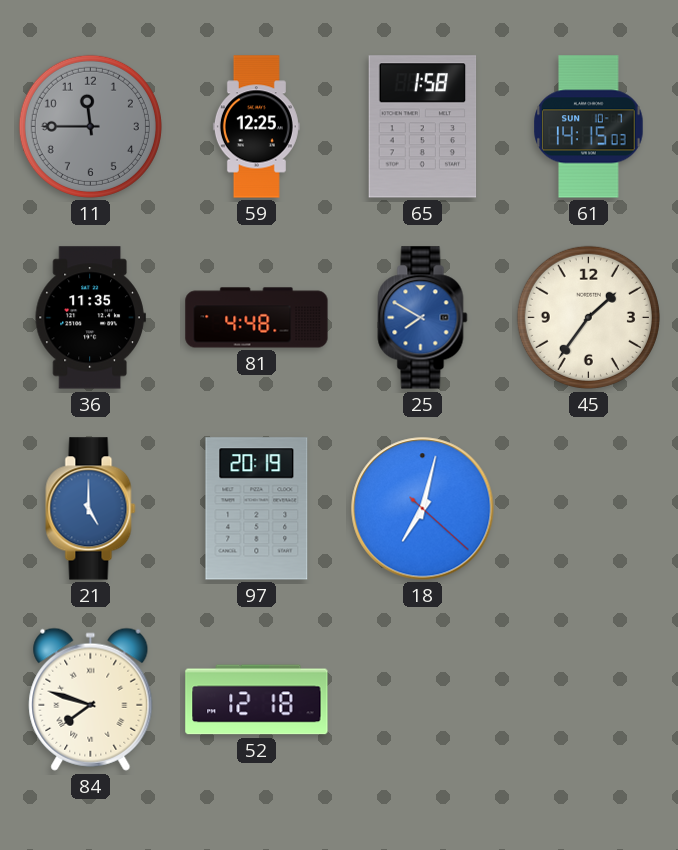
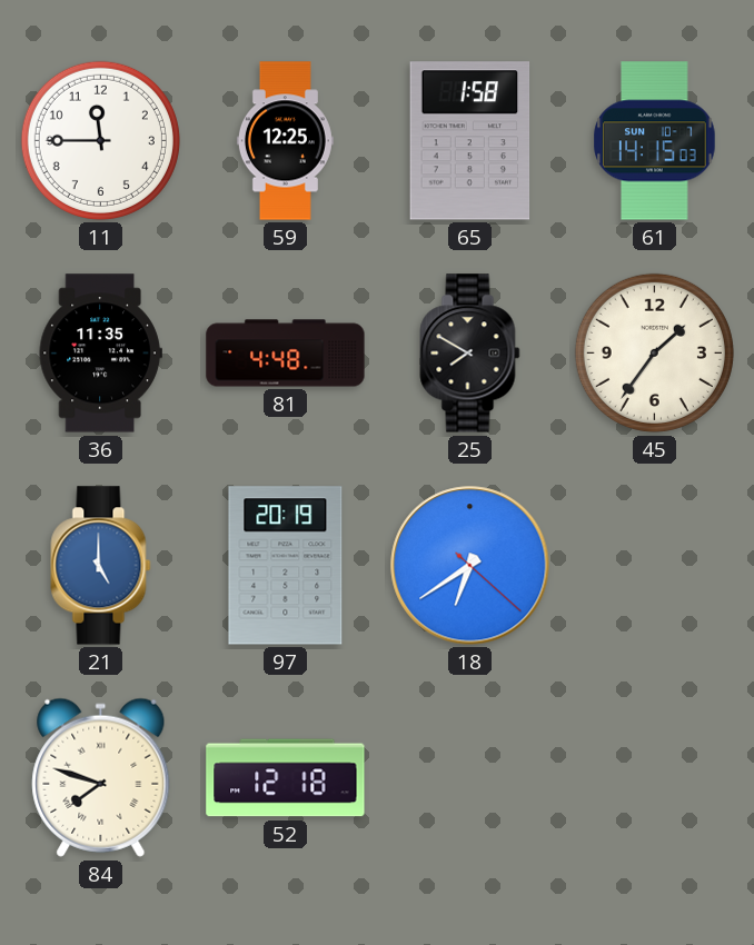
11 dial: grey -> white
25 dial: blue -> black
18: 7:02 -> 6:39
